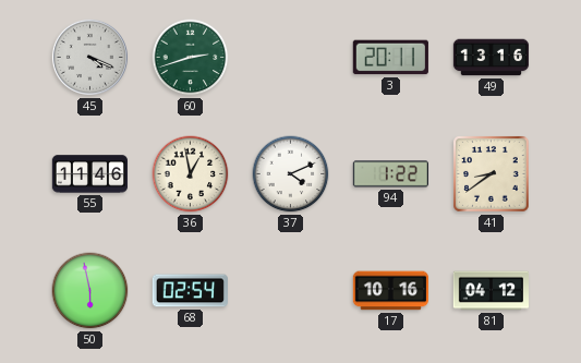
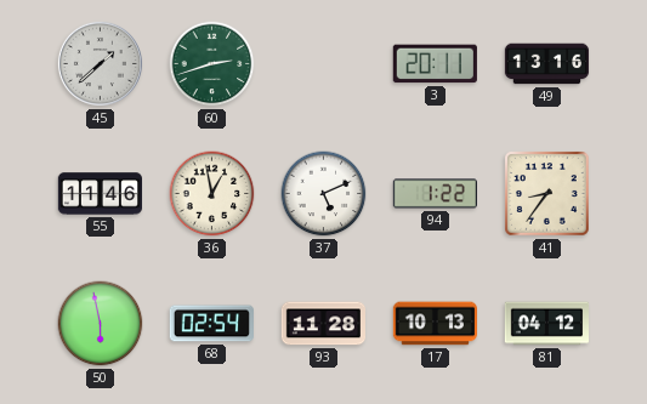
45: 4:19 -> 1:38
37: 4:11 -> 5:11
41: 8:39 -> 8:36
93: none -> 11:28
17: 10:16 -> 10:13
